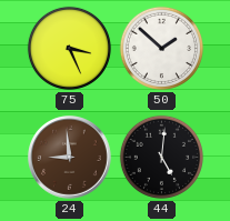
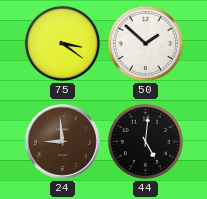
75: 3:26 -> 3:21
